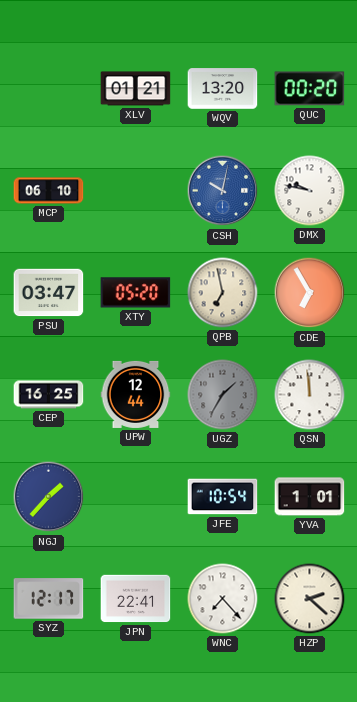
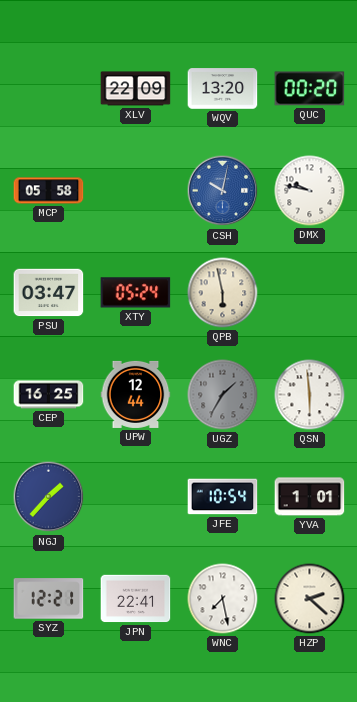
XLV: 01:21 -> 22:09
MCP: 06:10 -> 05:58
XTY: 05:20 -> 05:24
QPB: 6:58 -> 5:58
CDE: 6:55 -> none
QSN: 11:59 -> 5:59
SYZ: 12:17 -> 12:21
WNC: 7:23 -> 7:28
